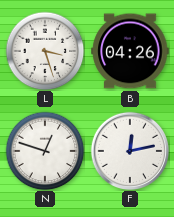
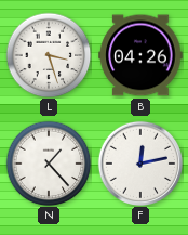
N: 12:48 -> 1:23
